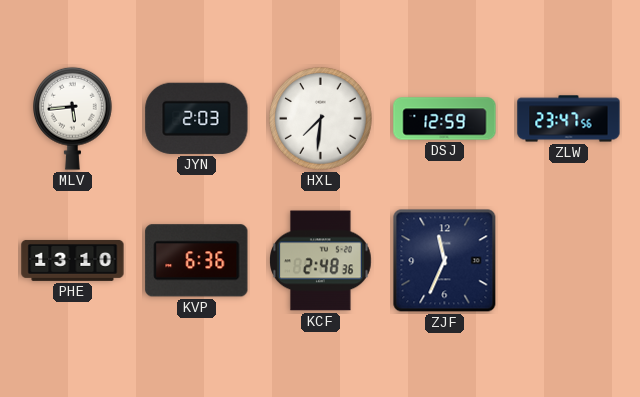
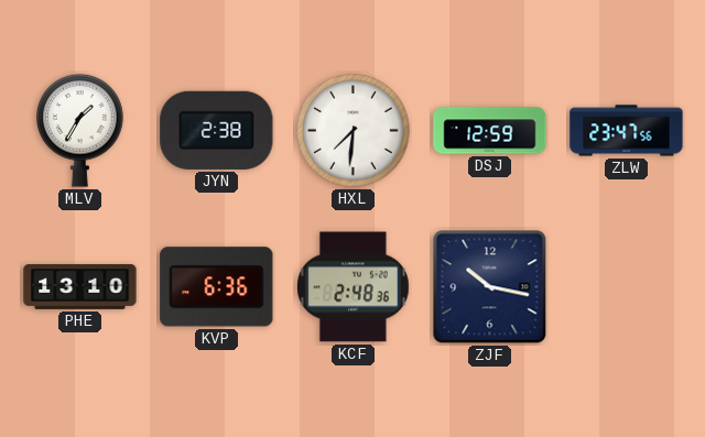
MLV: 5:44 -> 1:35
JYN: 2:03 -> 2:38
ZJF: 11:34 -> 10:17
